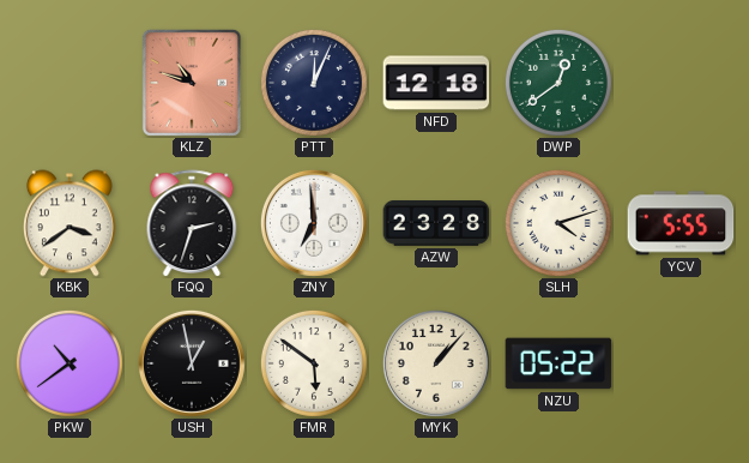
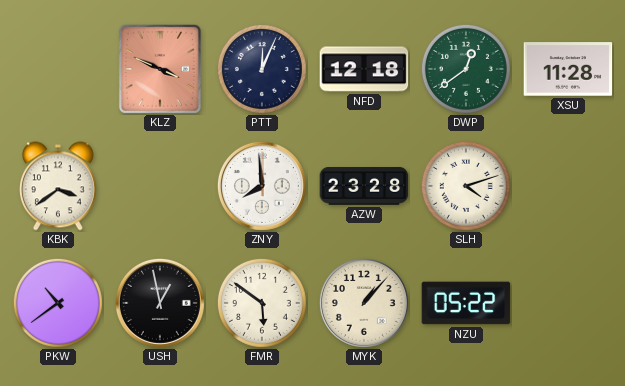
KLZ: 10:48 -> 3:49
XSU: none -> 11:28
FQQ: 2:33 -> none
ZNY: 6:59 -> 7:59
YCV: 5:55 -> none
